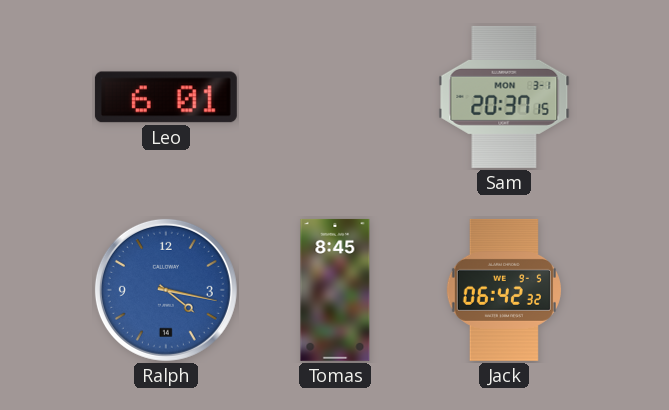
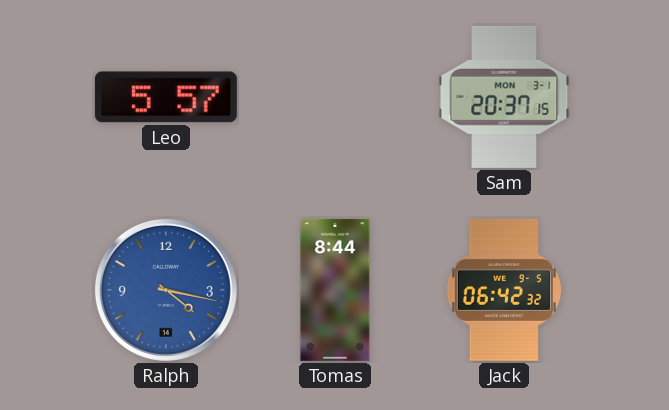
Leo: 6:01 -> 5:57
Tomas: 8:45 -> 8:44
